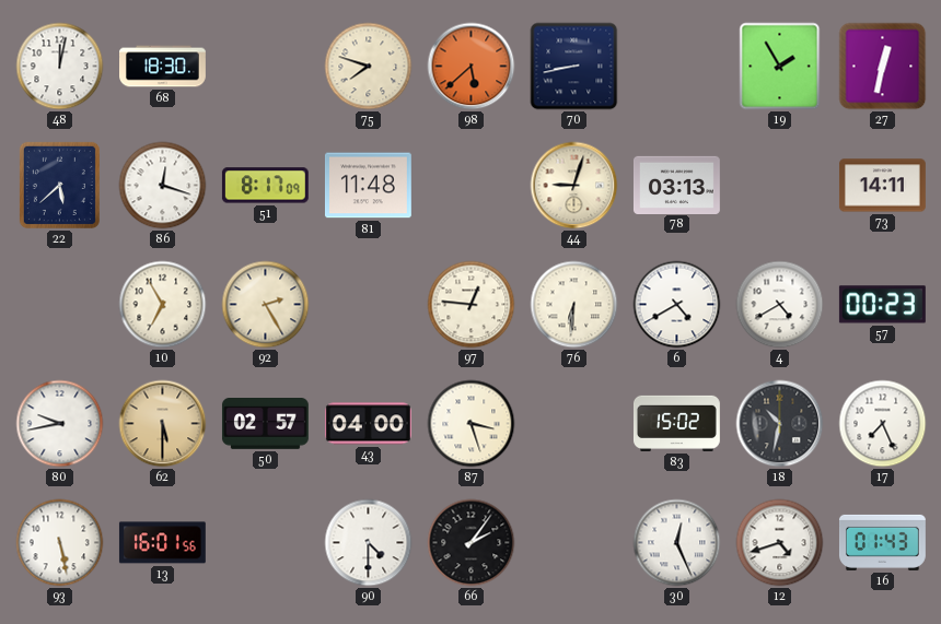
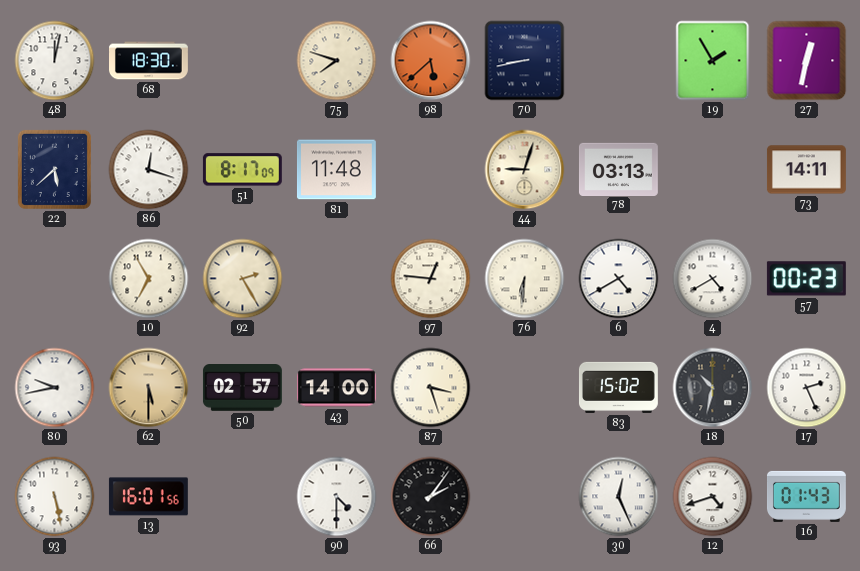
43: 04:00 -> 14:00
17: 7:26 -> 2:26
